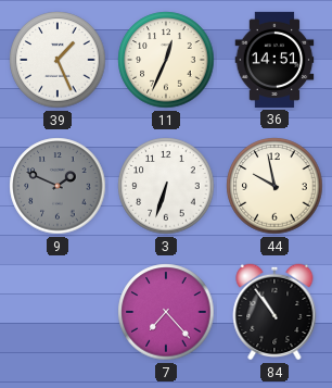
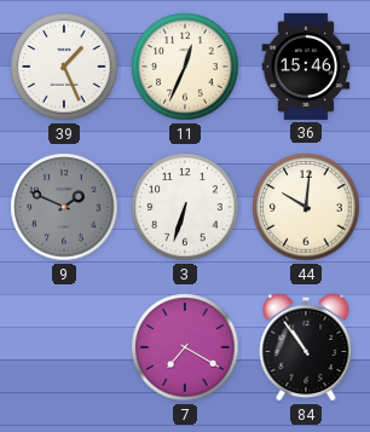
36: 14:51 -> 15:46
44: 9:58 -> 10:01
7: 7:23 -> 7:20
